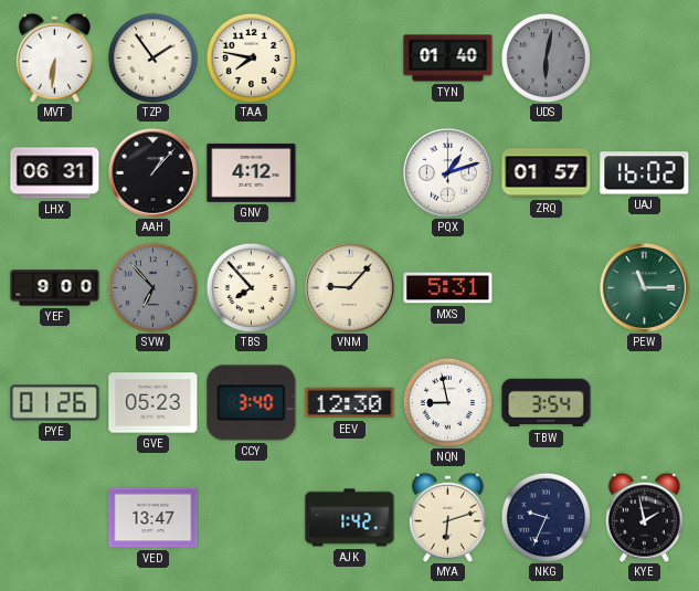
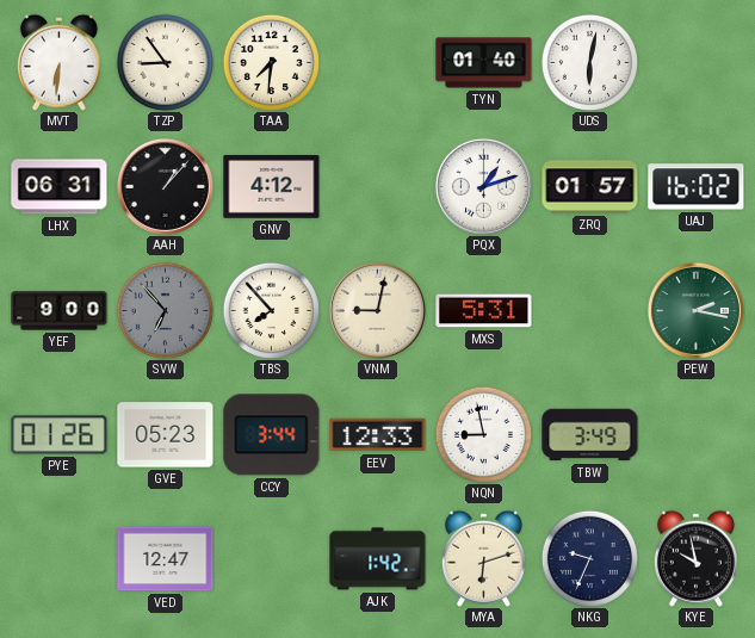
TZP: 1:54 -> 8:54
TAA: 7:47 -> 7:31
UDS dial: grey -> white
VNM: 9:07 -> 9:02
PEW: 11:15 -> 2:17
CCY: 3:40 -> 3:44
EEV: 12:30 -> 12:33
TBW: 3:54 -> 3:49
VED: 13:47 -> 12:47
KYE: 1:58 -> 9:58
